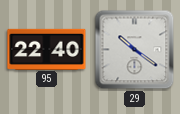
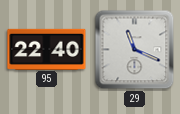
29: 10:21 -> 11:19
